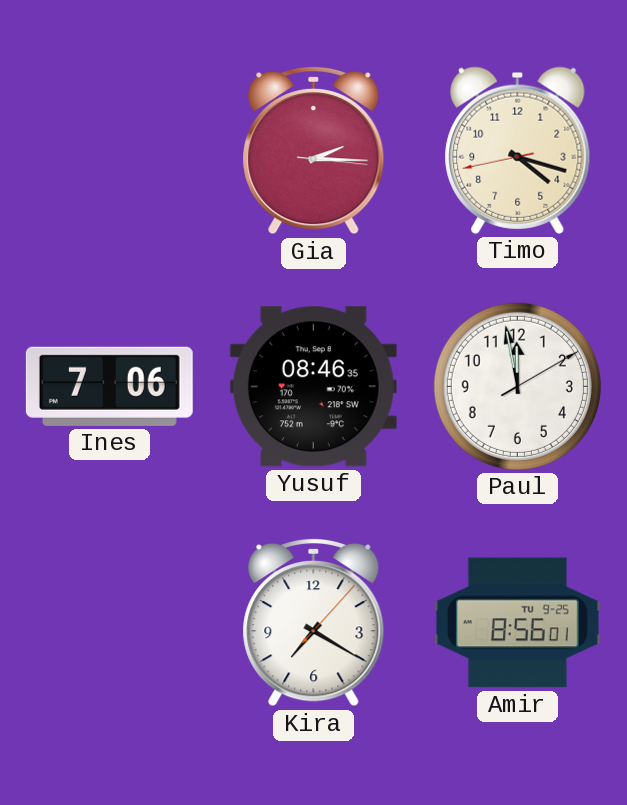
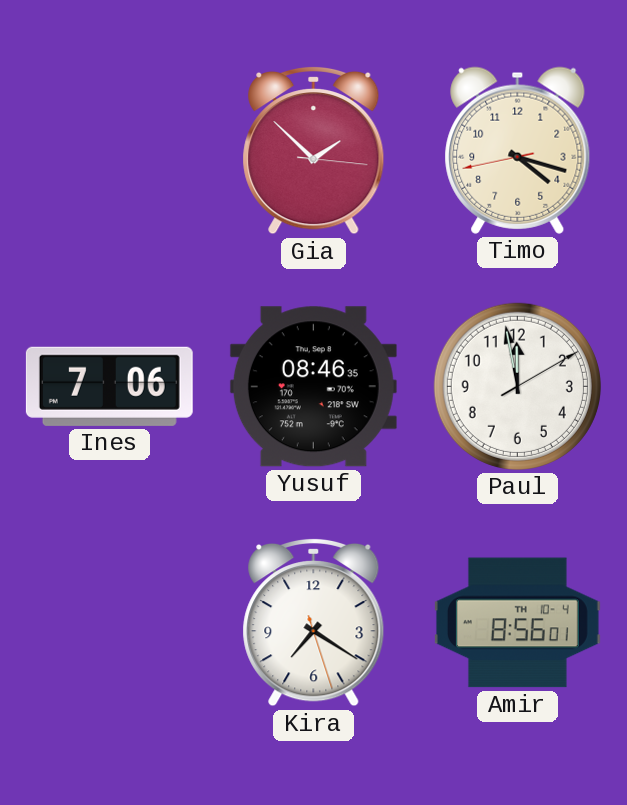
Gia: 2:15 -> 1:52
Kira: 7:20:07 -> 7:20:27
Amir date: TU 9-25 -> TH 10-4
